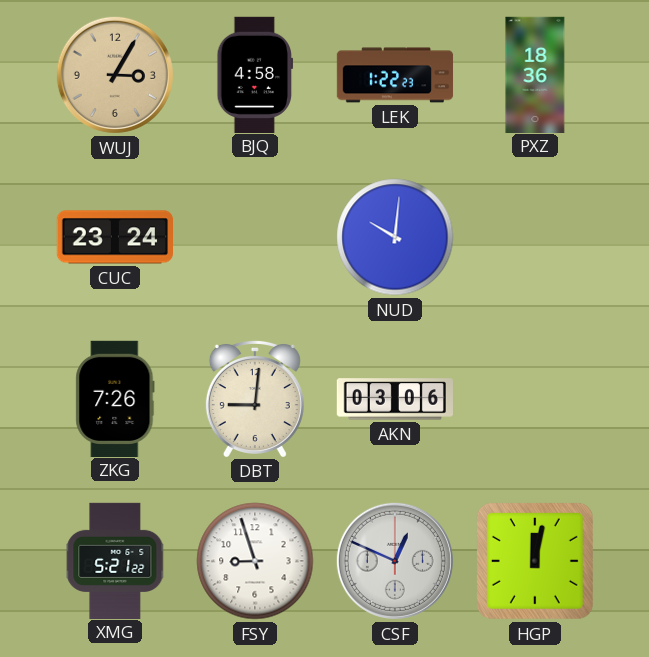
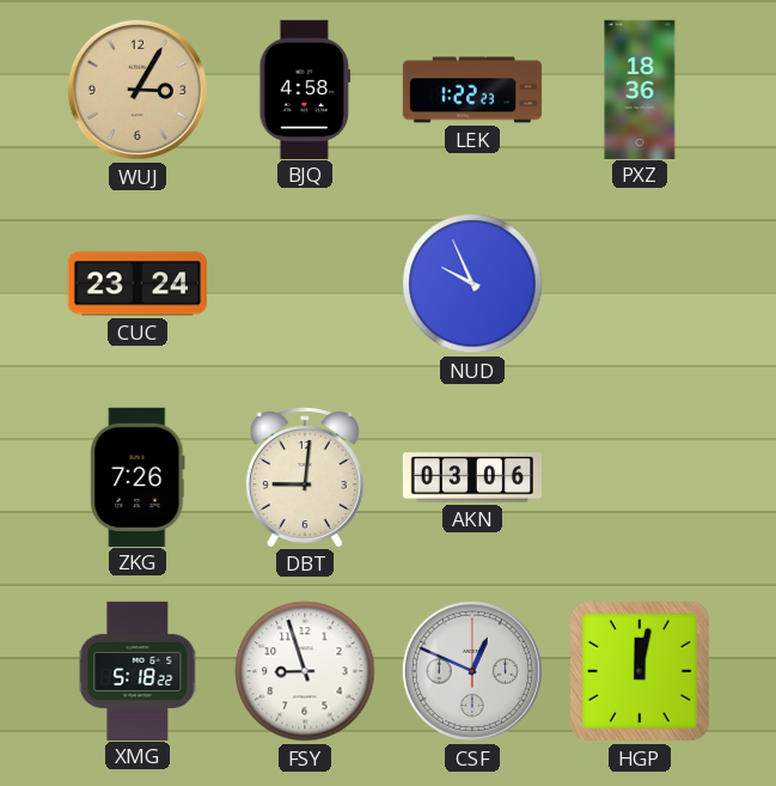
NUD: 10:01 -> 9:56
XMG: 5:21 -> 5:18
